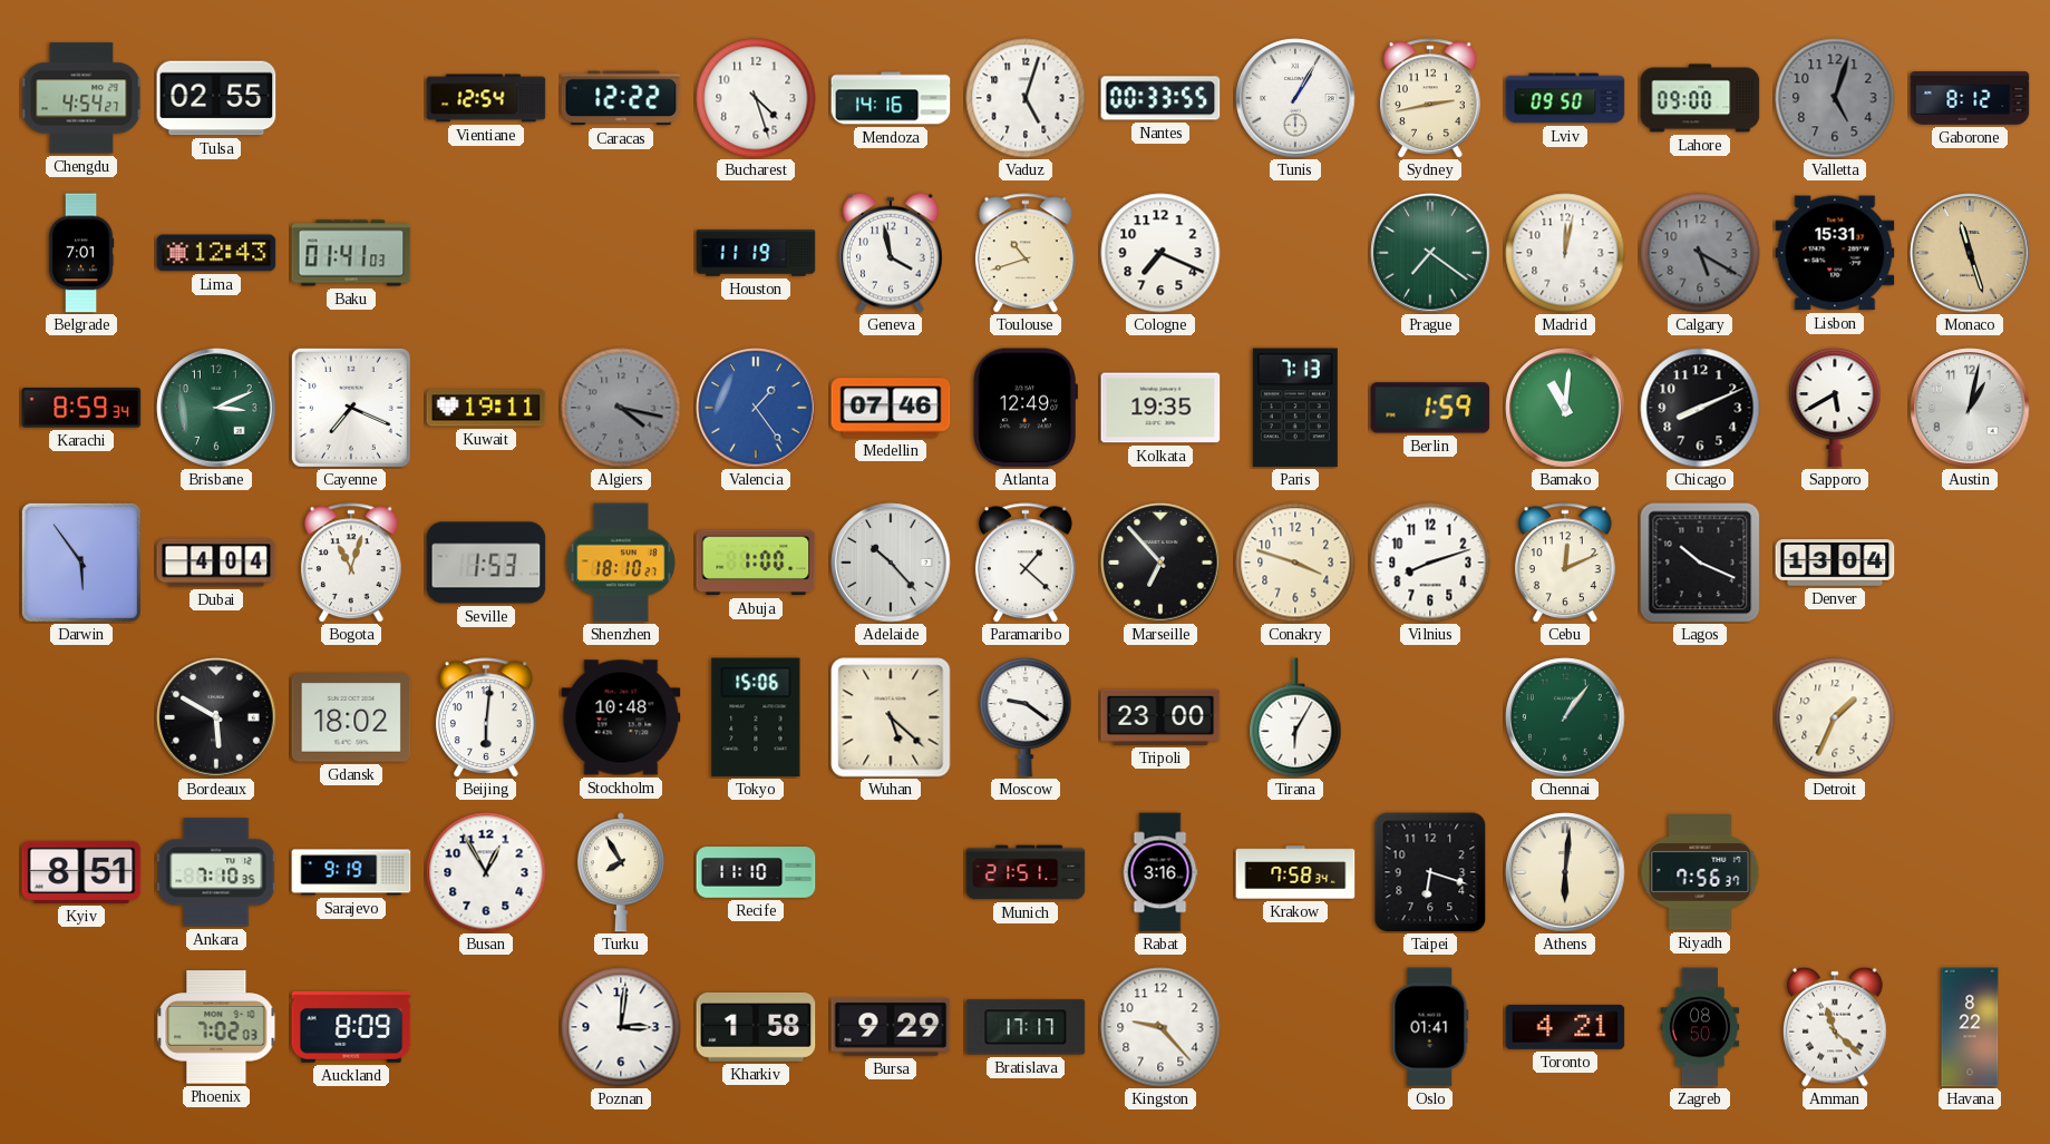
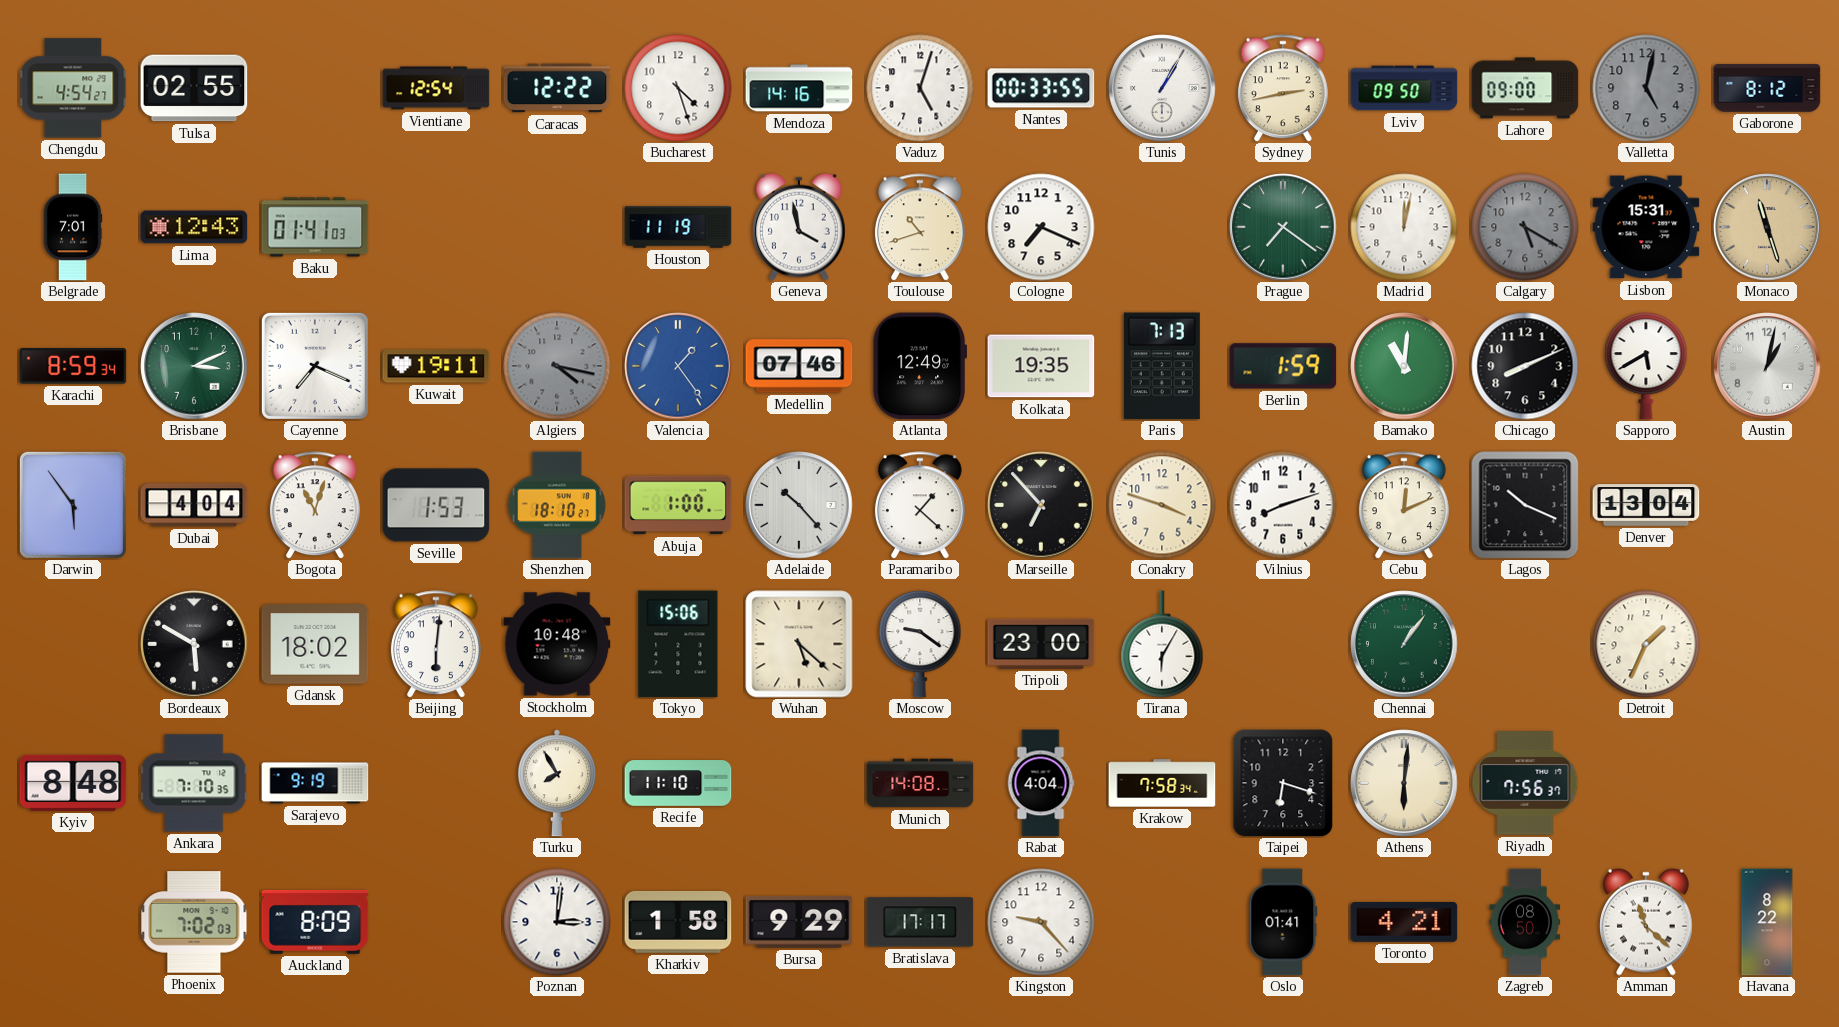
Valletta: 5:03 -> 5:02
Kyiv: 8:51 -> 8:48
Busan: 12:55 -> none
Munich: 21:51 -> 14:08
Rabat: 3:16 -> 4:04
